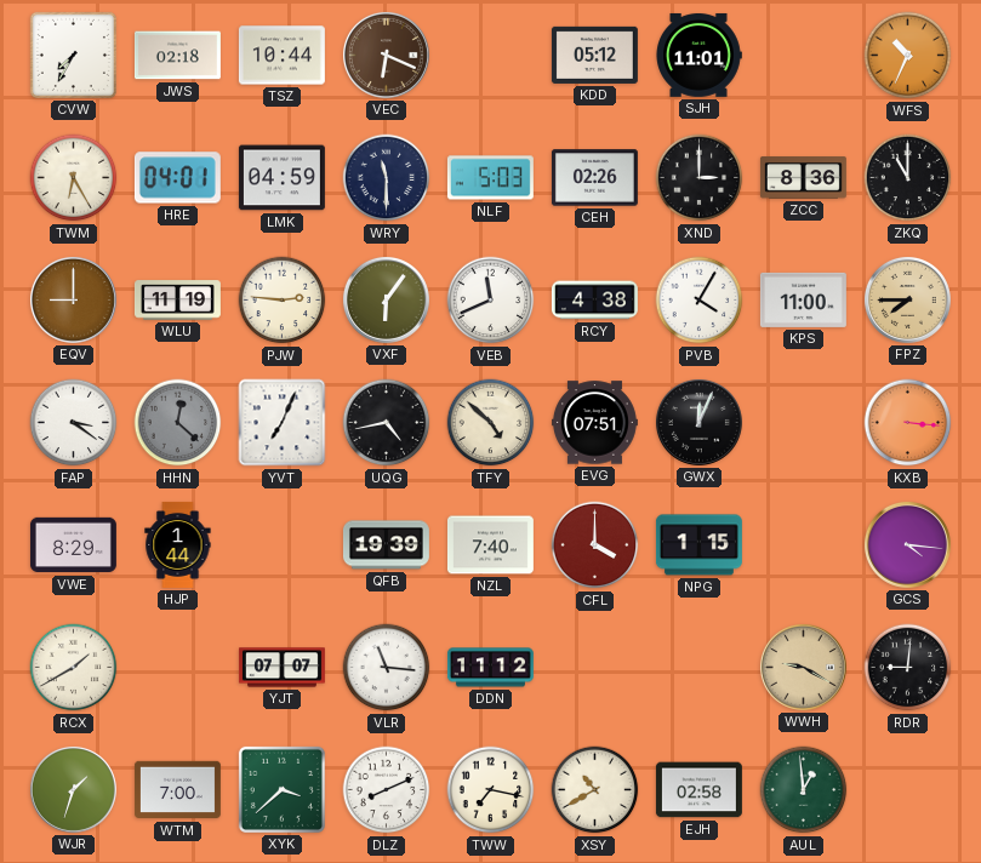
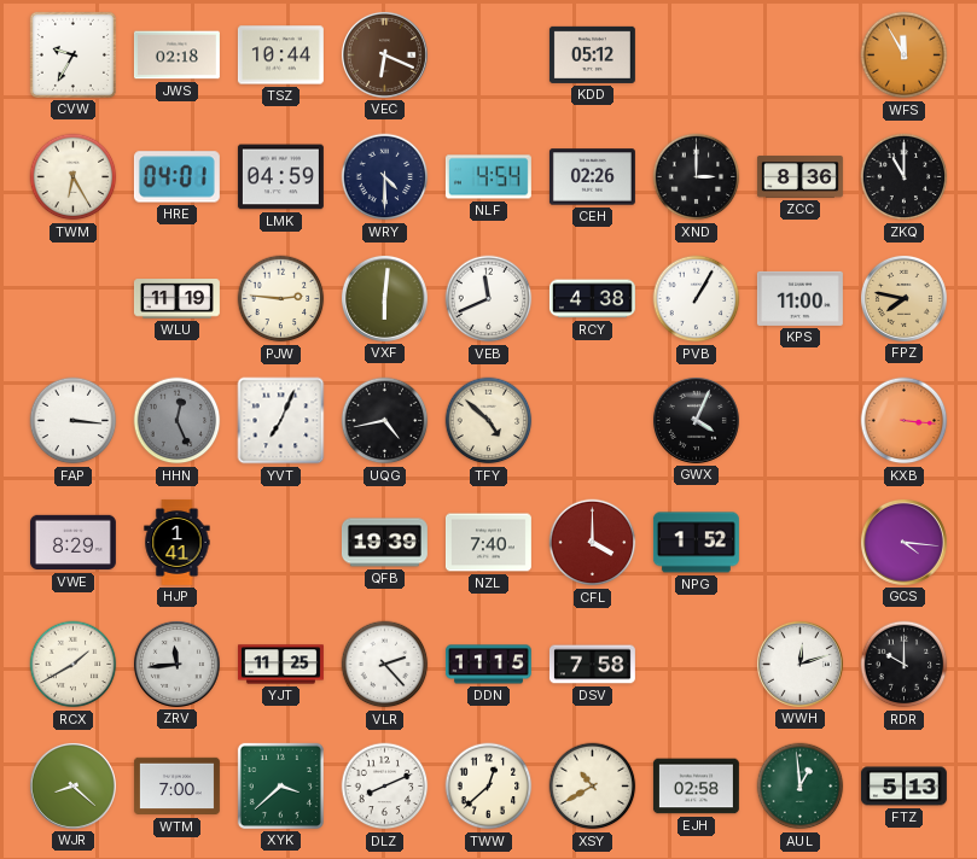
CVW: 7:35 -> 9:35
SJH: 11:01 -> none
WFS: 10:34 -> 11:55
WRY: 11:30 -> 4:30
NLF: 5:03 -> 4:54
EQV: 9:00 -> none
VXF: 6:06 -> 6:01
PVB: 4:05 -> 1:05
FPZ: 7:45 -> 7:47
FAP: 3:21 -> 3:16
HHN: 12:22 -> 12:26
EVG: 07:51 -> none
GWX: 12:04 -> 4:04
HJP: 1:44 -> 1:41
NPG: 1:15 -> 1:52
ZRV: none -> 11:44
YJT: 07:07 -> 11:25
VLR: 11:16 -> 2:23
DDN: 11:12 -> 11:15
DSV: none -> 7:58
WWH: 9:20 -> 12:12
WWH dial: champagne -> white
RDR: 9:01 -> 10:00
WJR: 1:33 -> 8:22
TWW: 7:17 -> 12:38
FTZ: none -> 5:13
